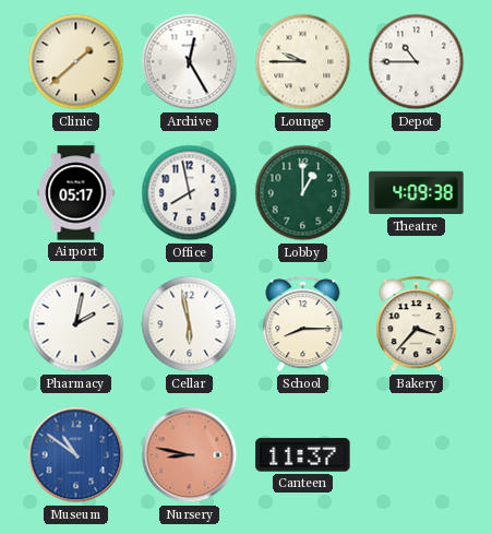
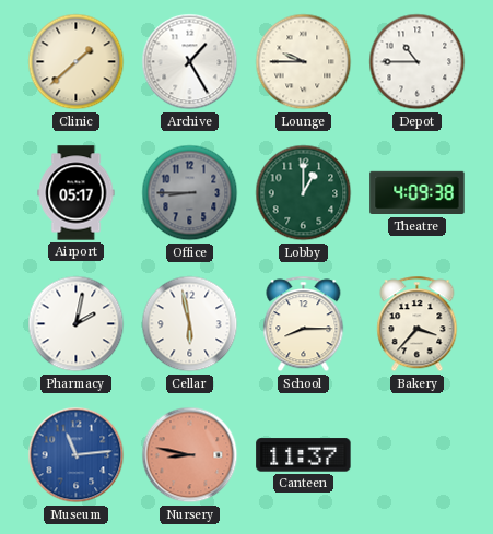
Archive: 12:25 -> 1:25
Office: 7:58 -> 8:45
Office dial: white -> grey
Museum: 10:51 -> 11:14
